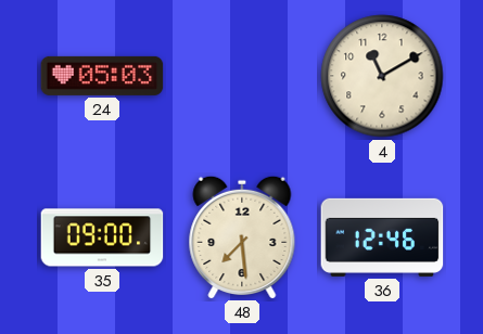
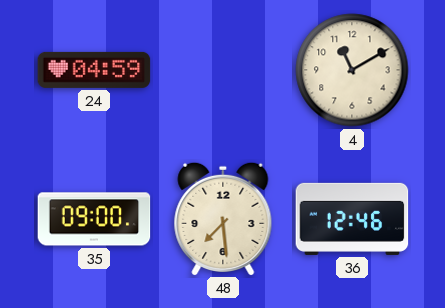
24: 05:03 -> 04:59
